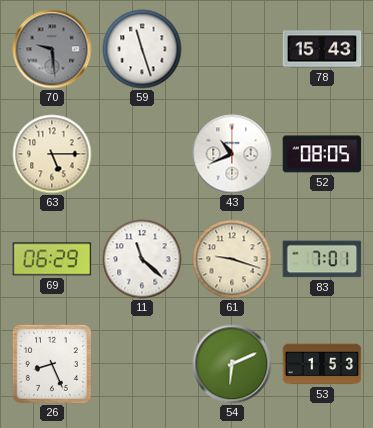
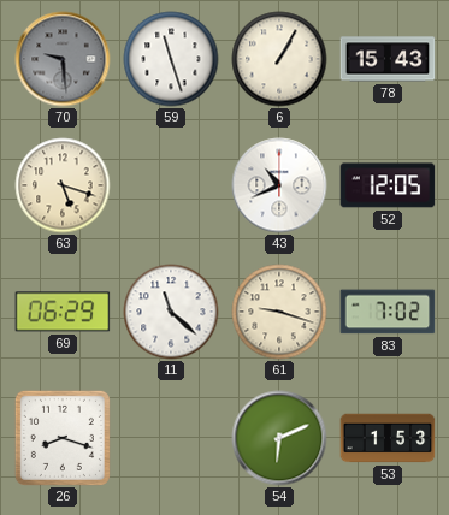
6: none -> 1:05
63: 5:15 -> 5:18
52: 08:05 -> 12:05
83: 7:01 -> 7:02
26: 8:26 -> 8:18
